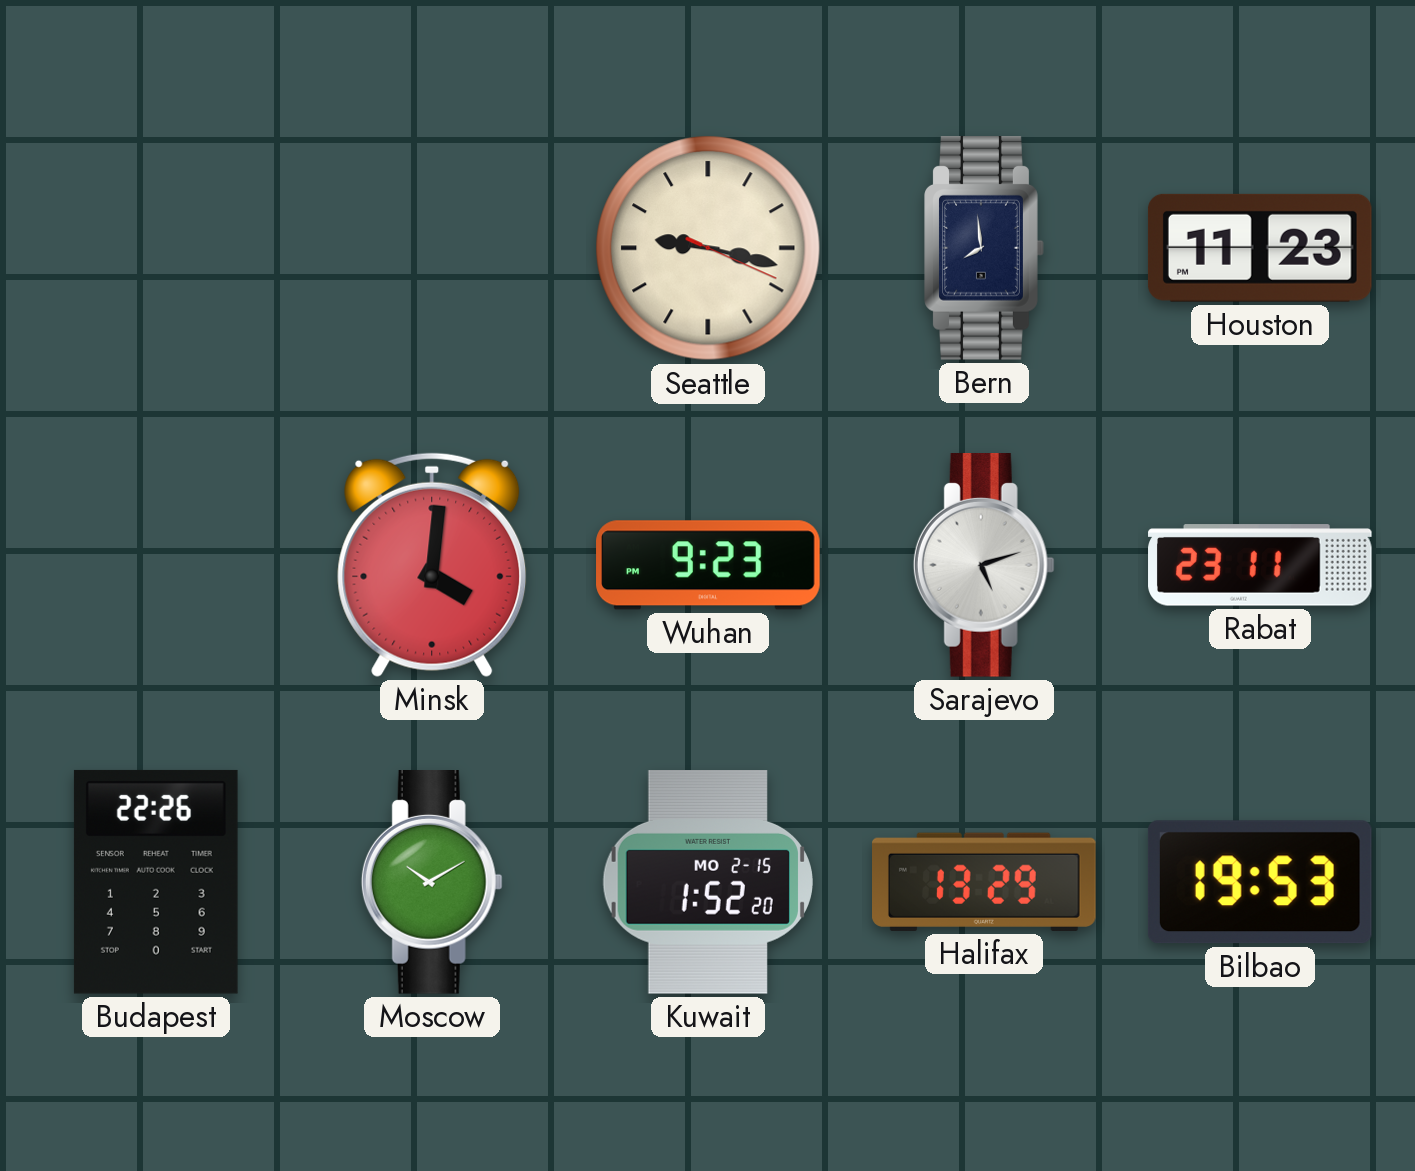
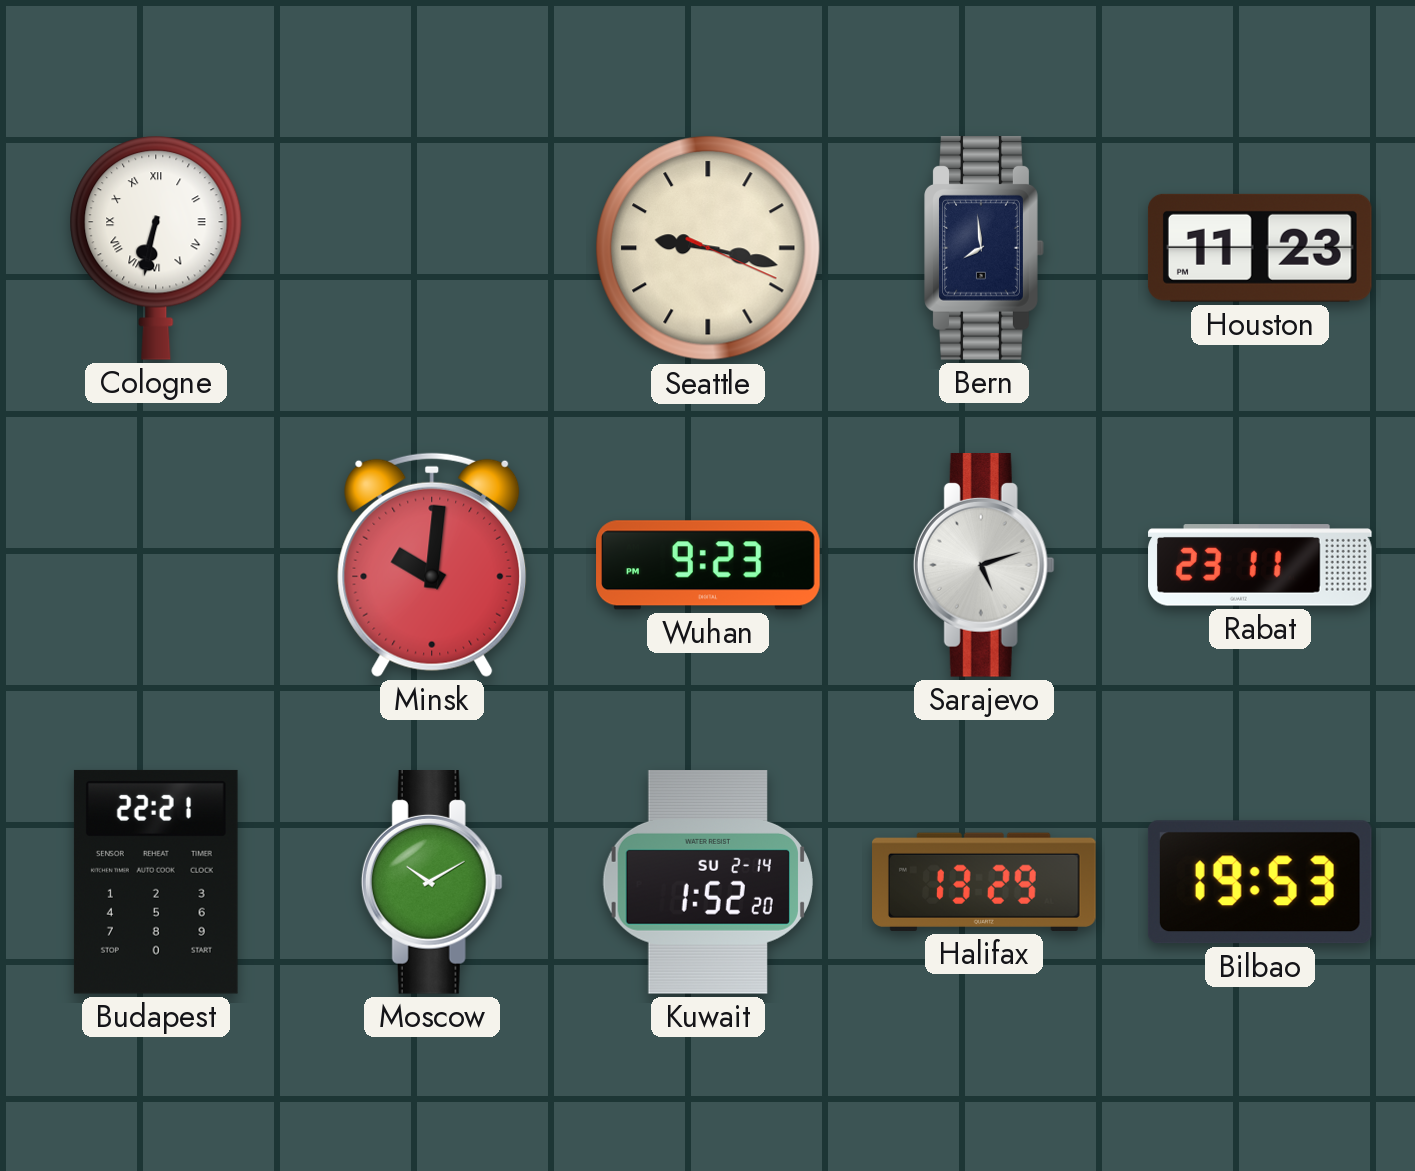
Cologne: none -> 6:32
Minsk: 4:01 -> 10:01
Budapest: 22:26 -> 22:21
Kuwait date: MO 2-15 -> SU 2-14
